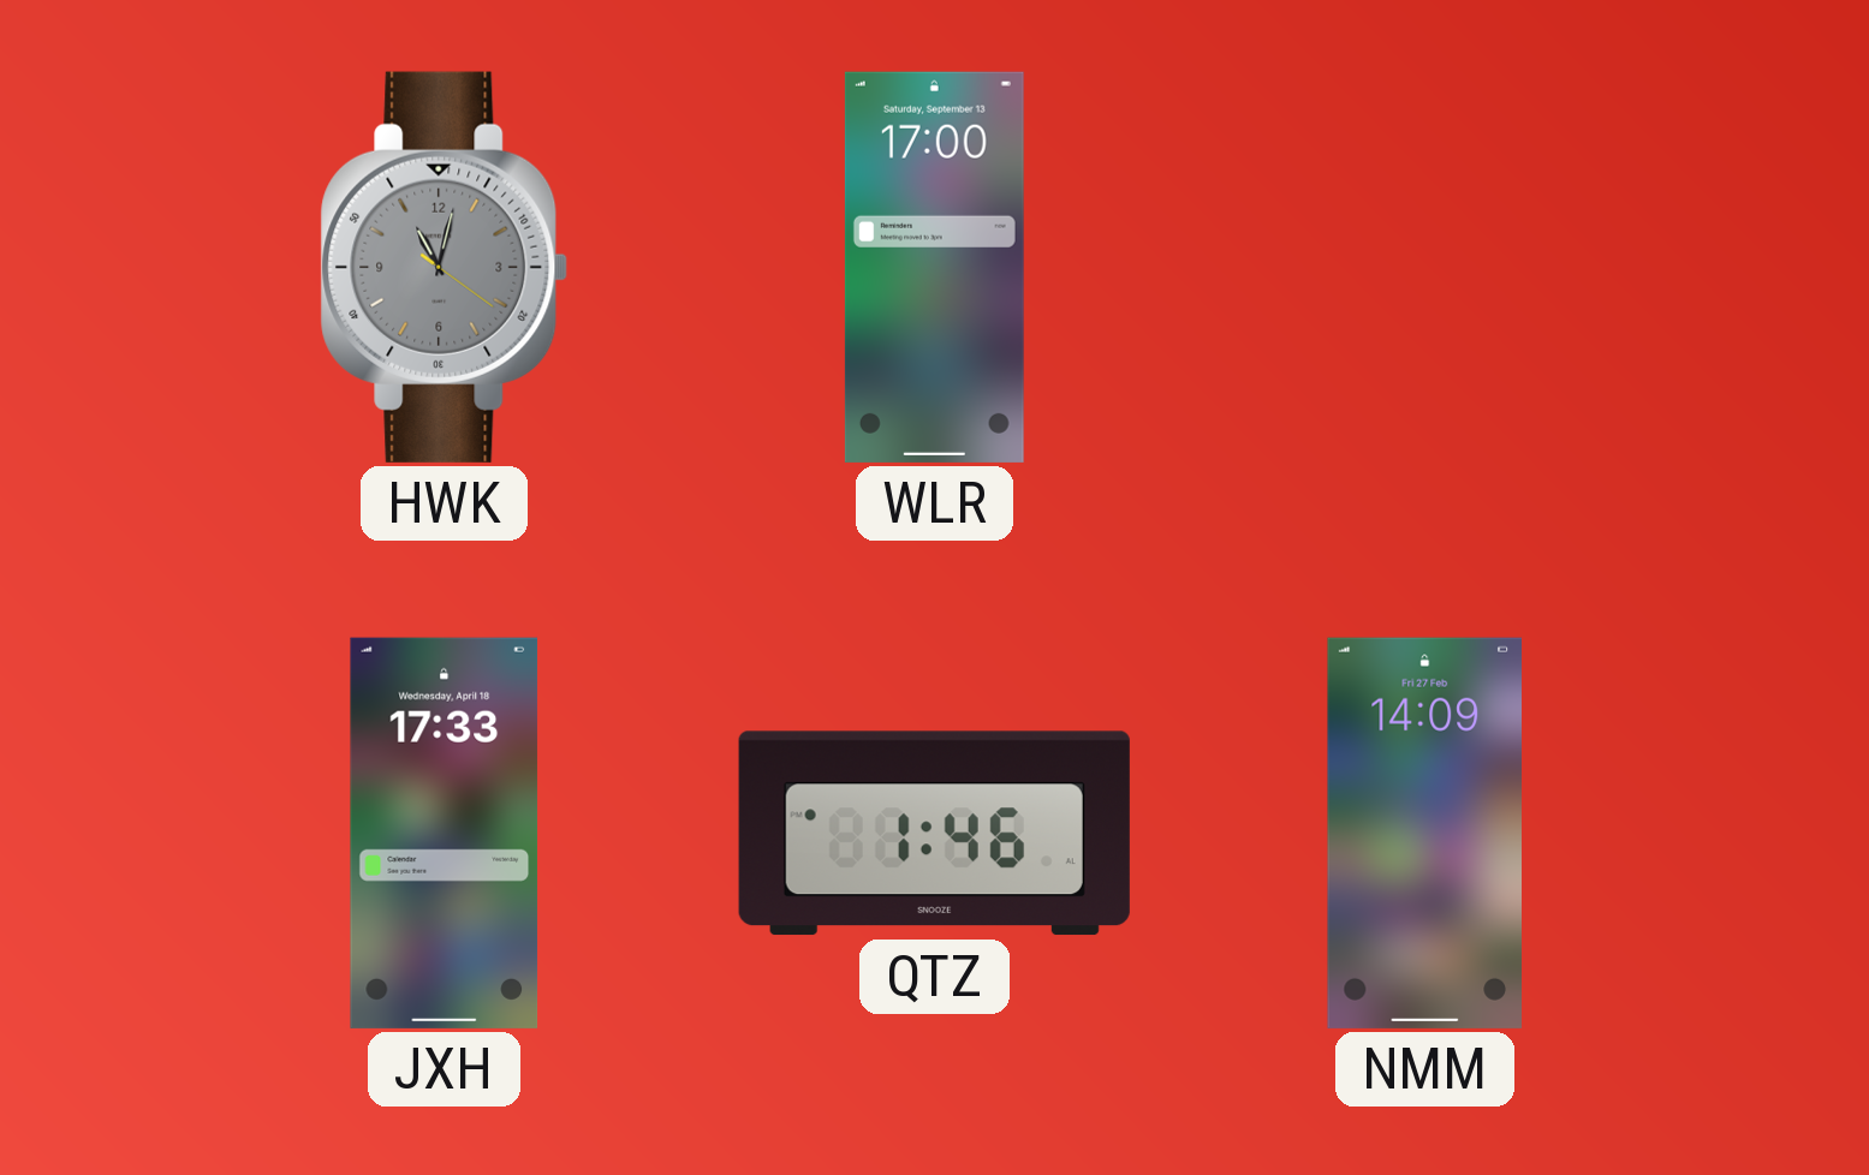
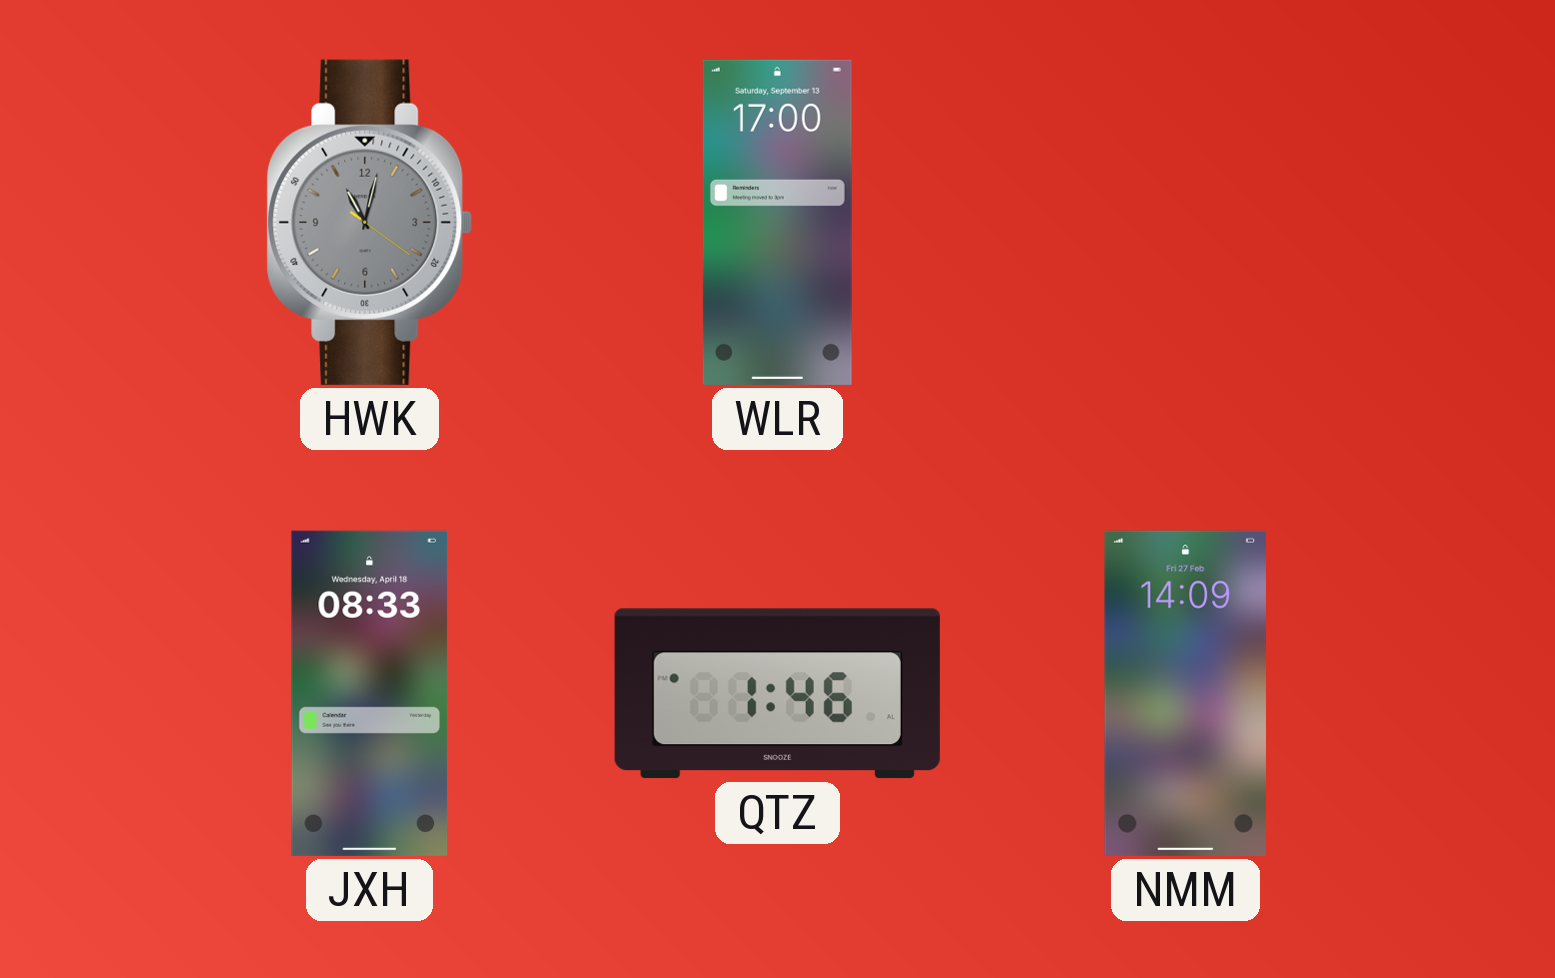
JXH: 17:33 -> 08:33
